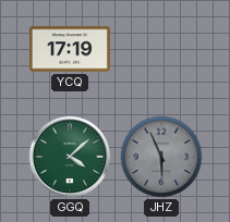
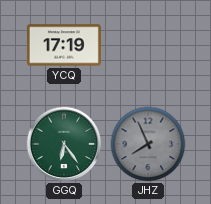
GGQ: 4:08 -> 6:24
JHZ: 5:56 -> 7:56
